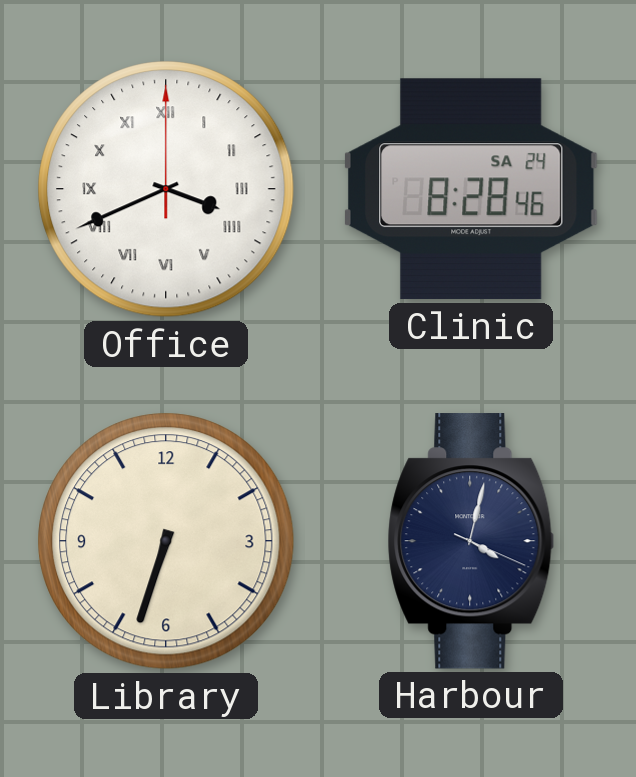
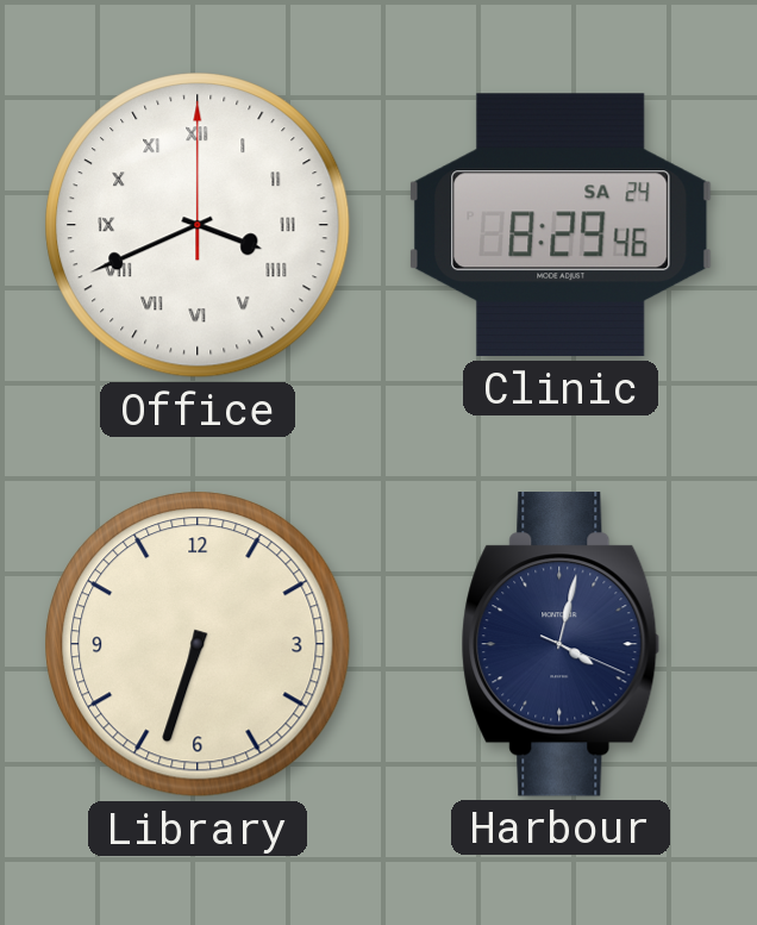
Clinic: 8:28 -> 8:29
